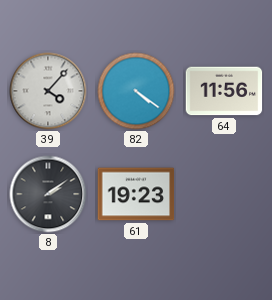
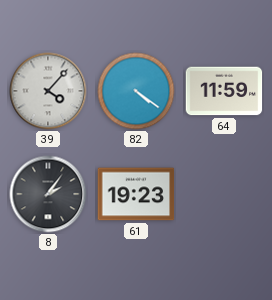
64: 11:56 -> 11:59
8: 2:09 -> 2:06
